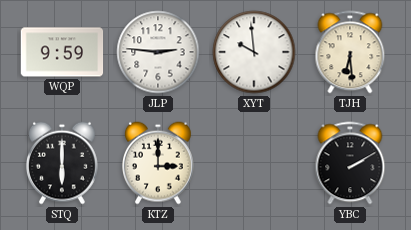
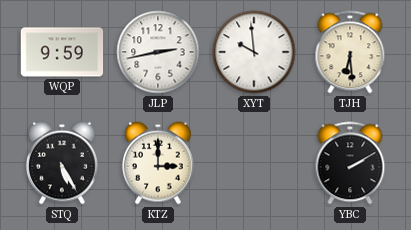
JLP: 2:46 -> 2:43
STQ: 6:00 -> 5:25
